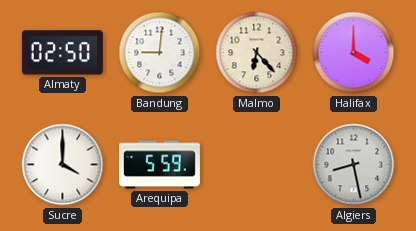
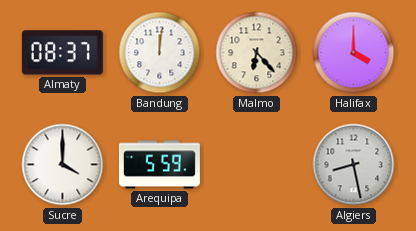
Almaty: 02:50 -> 08:37
Bandung: 9:01 -> 12:01
